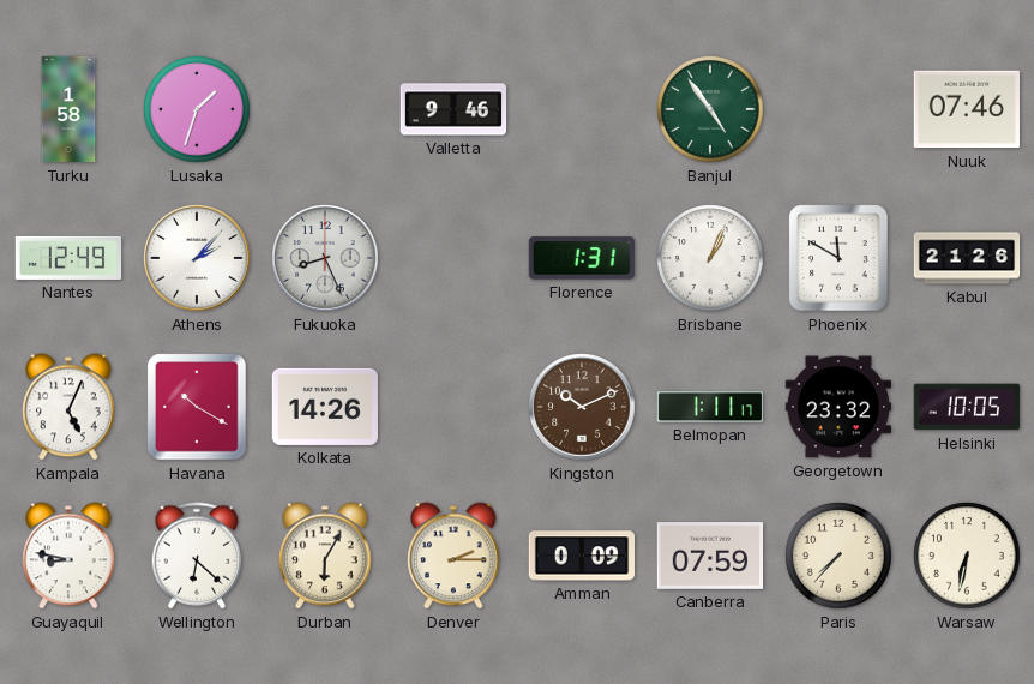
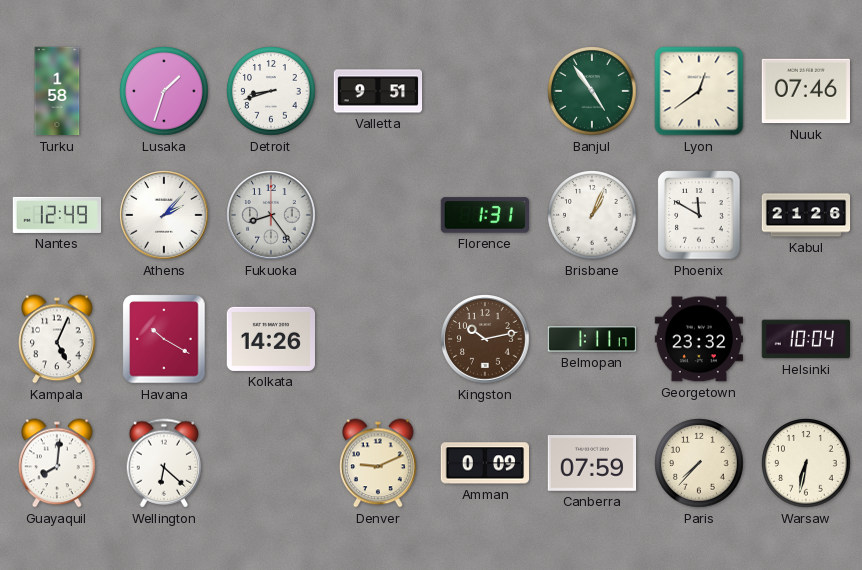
Detroit: none -> 8:42
Valletta: 9:46 -> 9:51
Lyon: none -> 12:39
Fukuoka: 8:26 -> 8:24
Kingston: 10:11 -> 10:13
Helsinki: 10:05 -> 10:04
Guayaquil: 8:47 -> 8:01
Durban: 6:05 -> none
Denver: 2:15 -> 9:11
